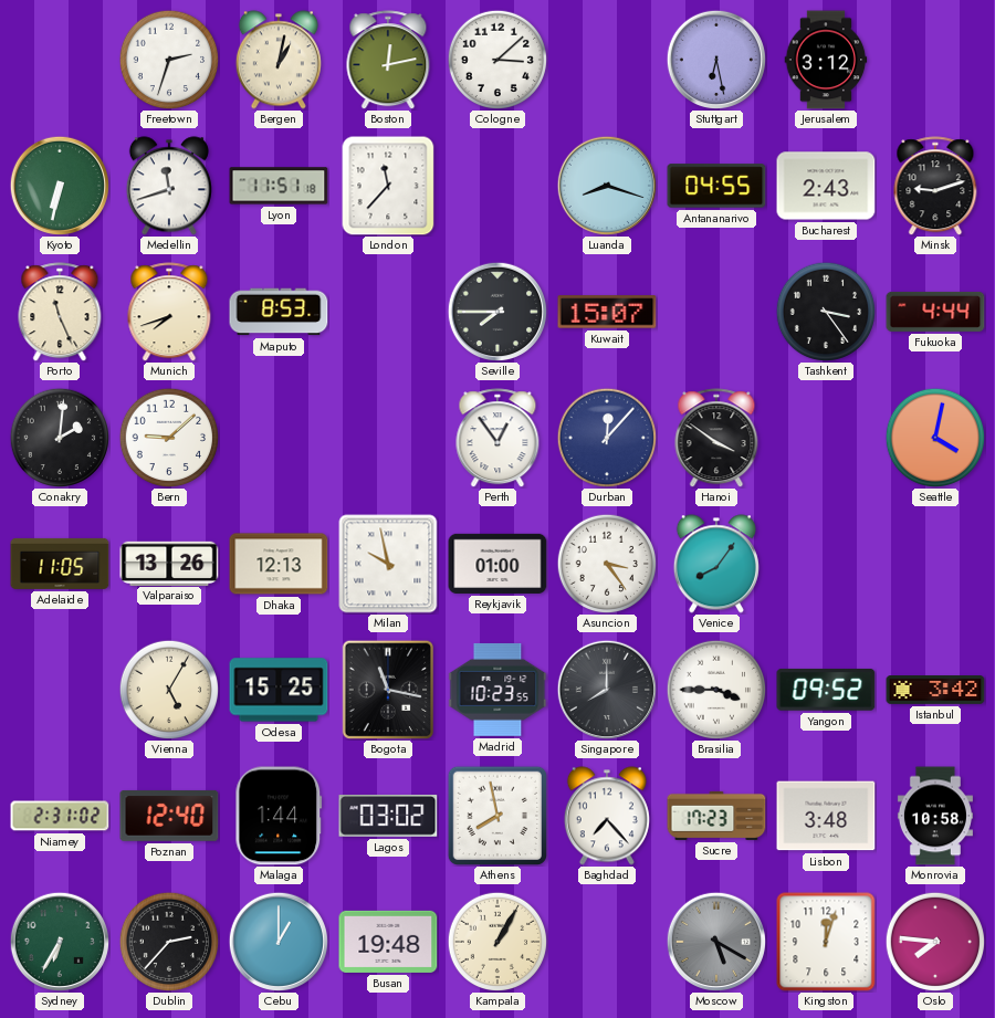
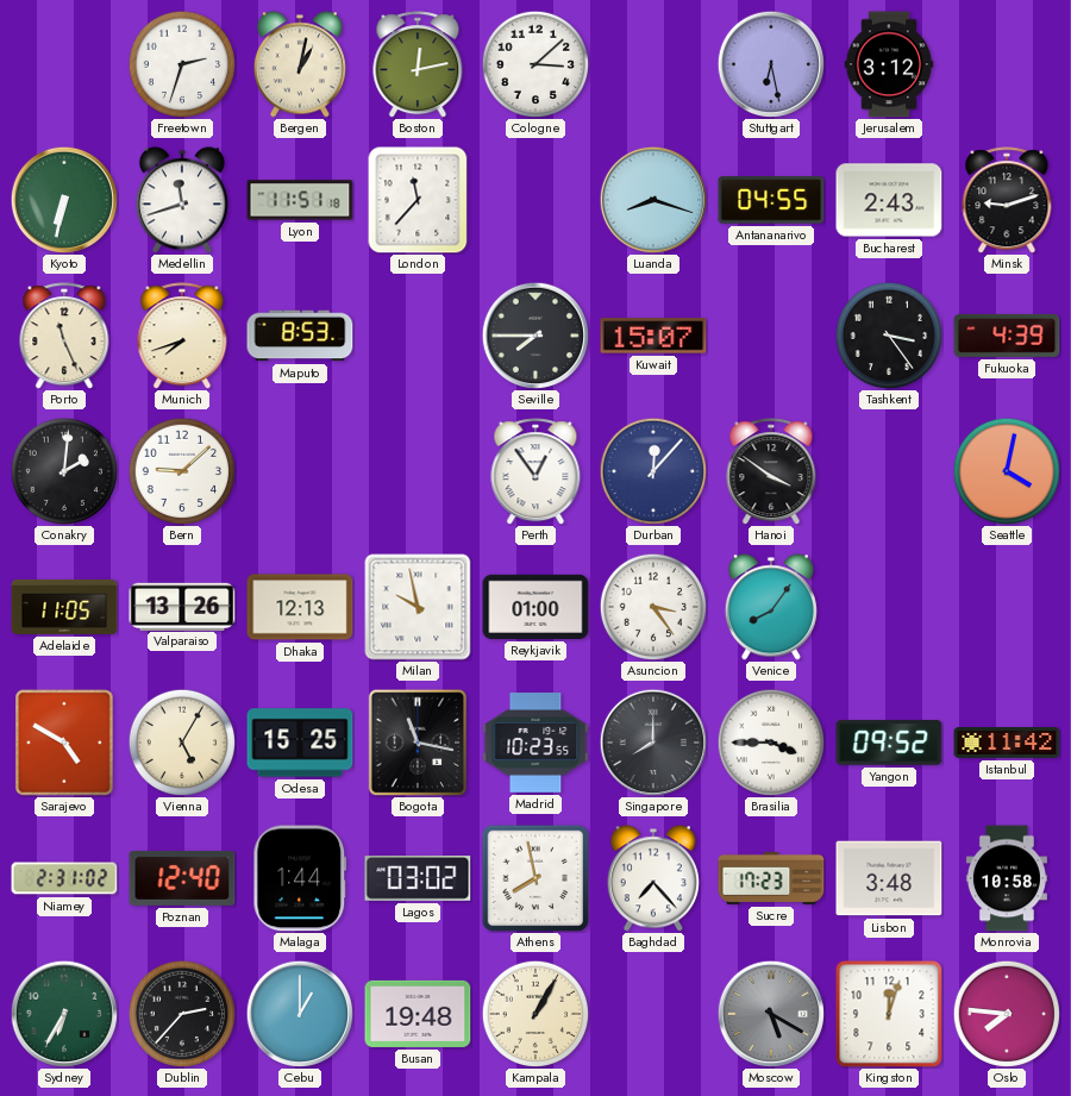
Fukuoka: 4:44 -> 4:39
Sarajevo: none -> 4:50
Istanbul: 3:42 -> 11:42
